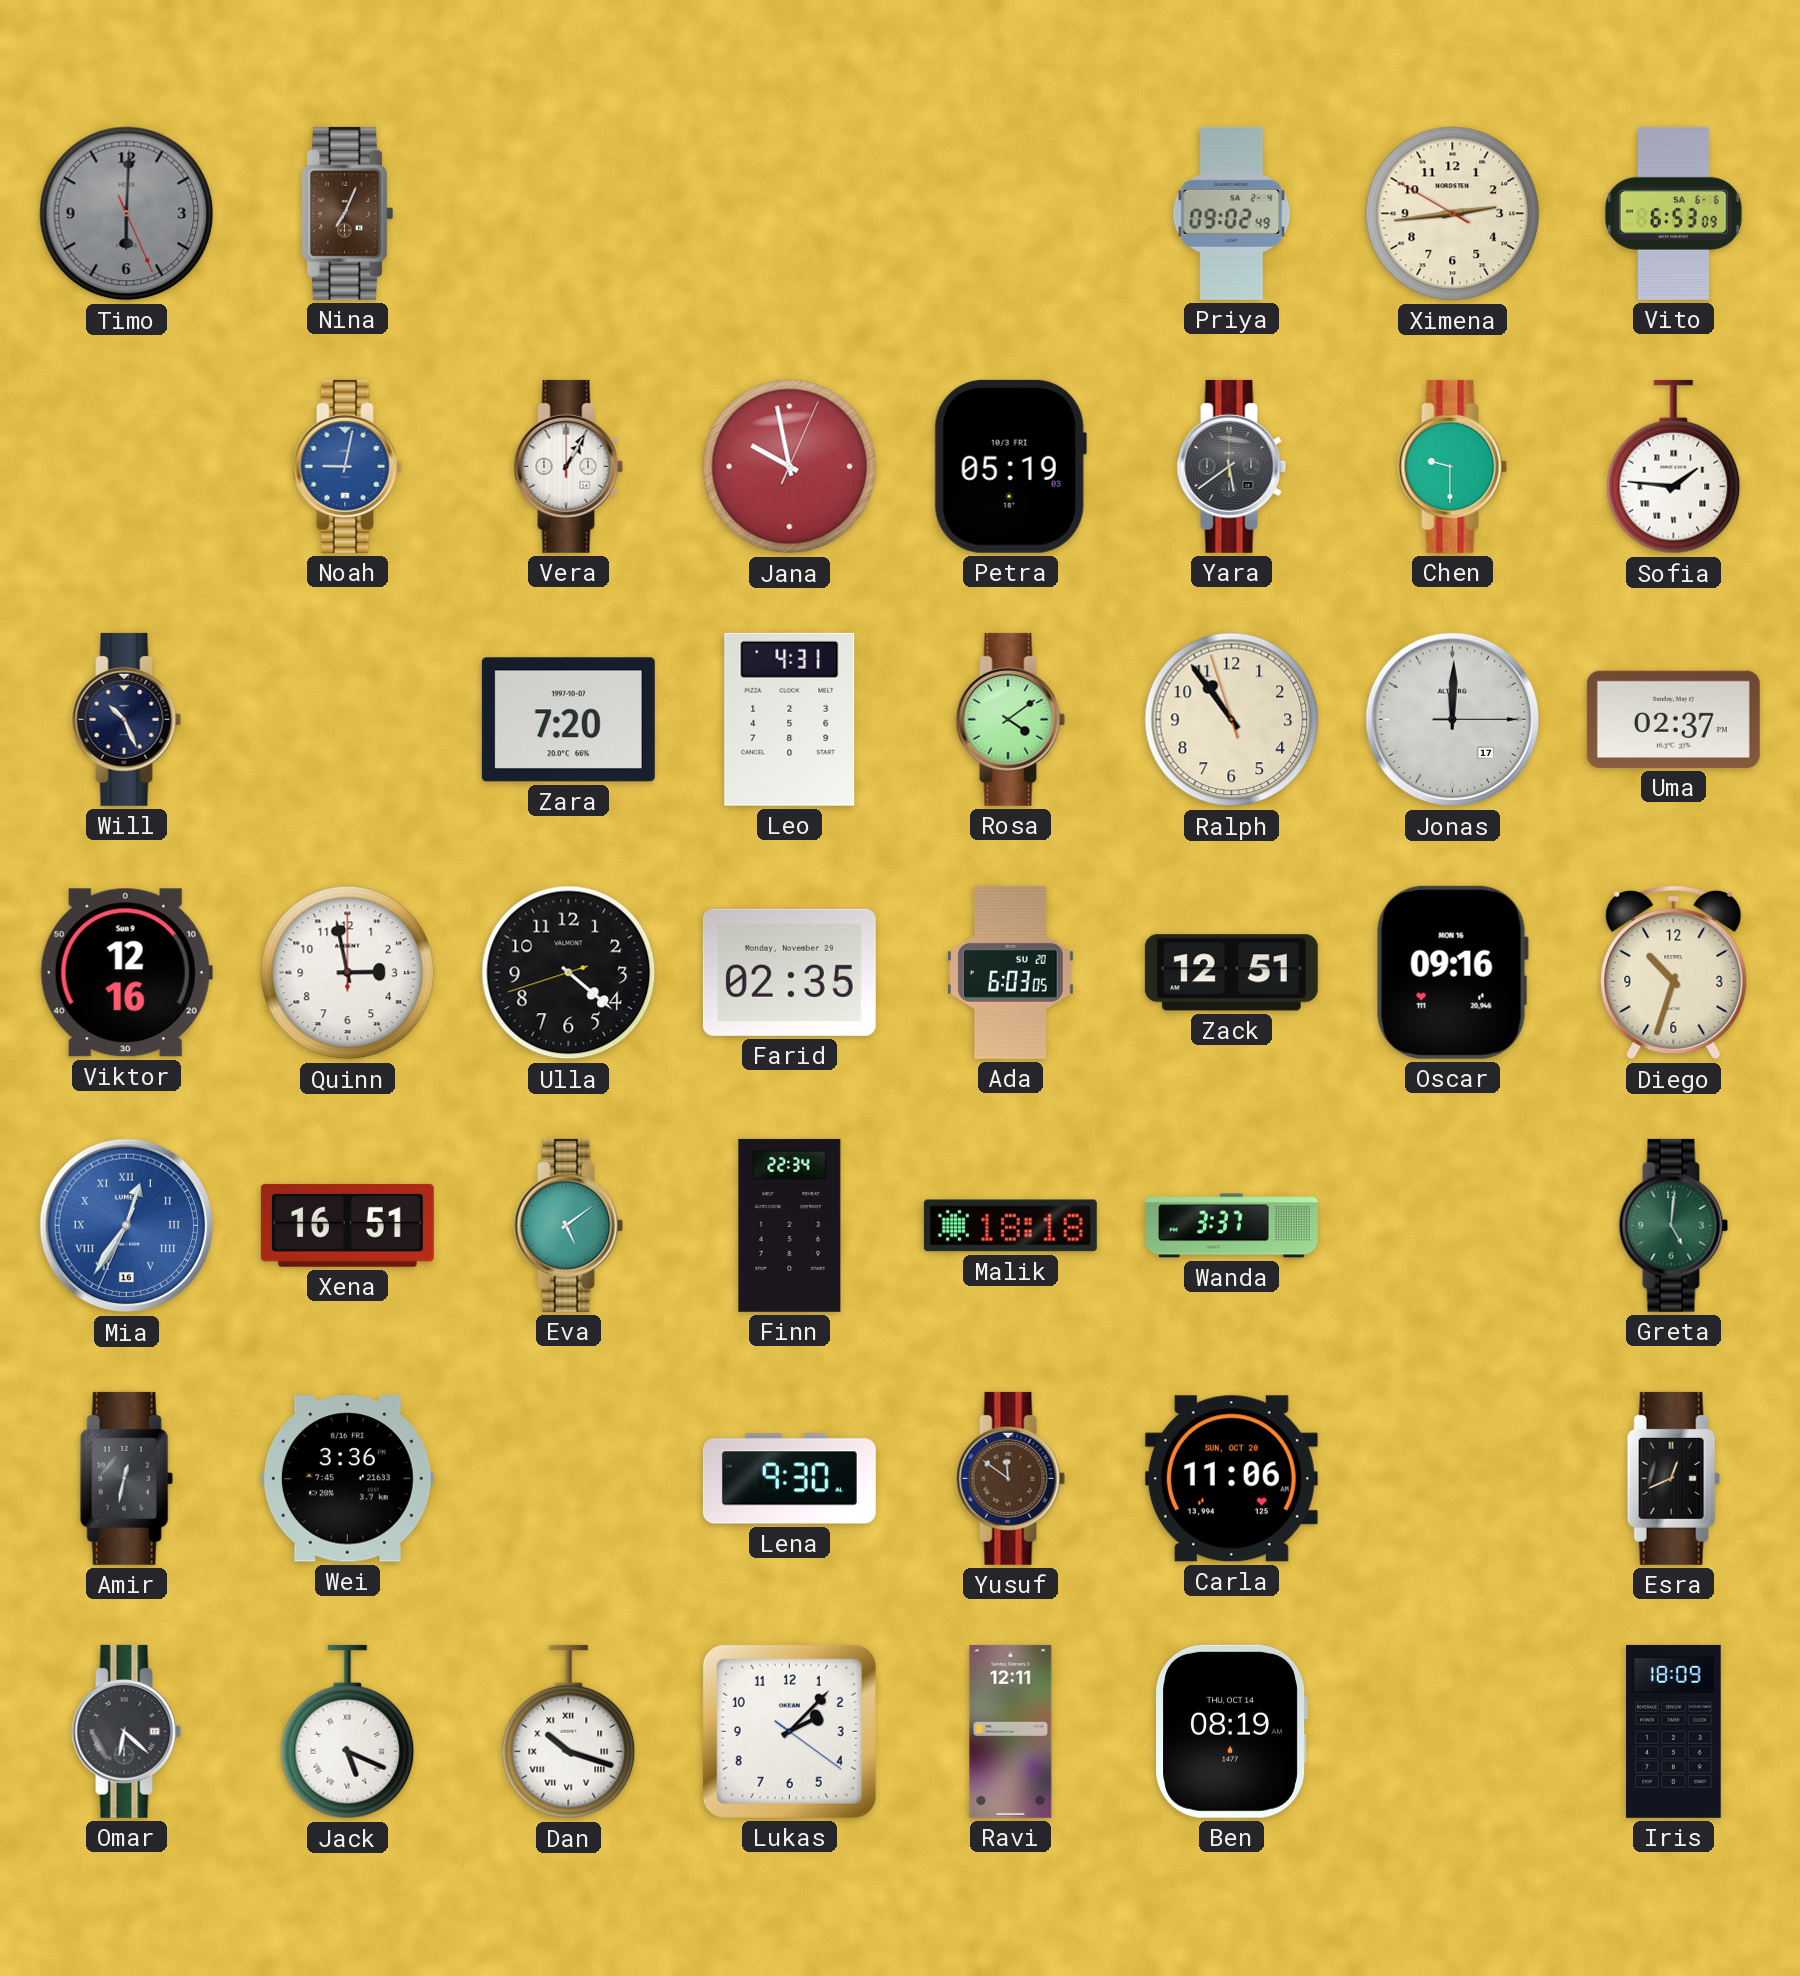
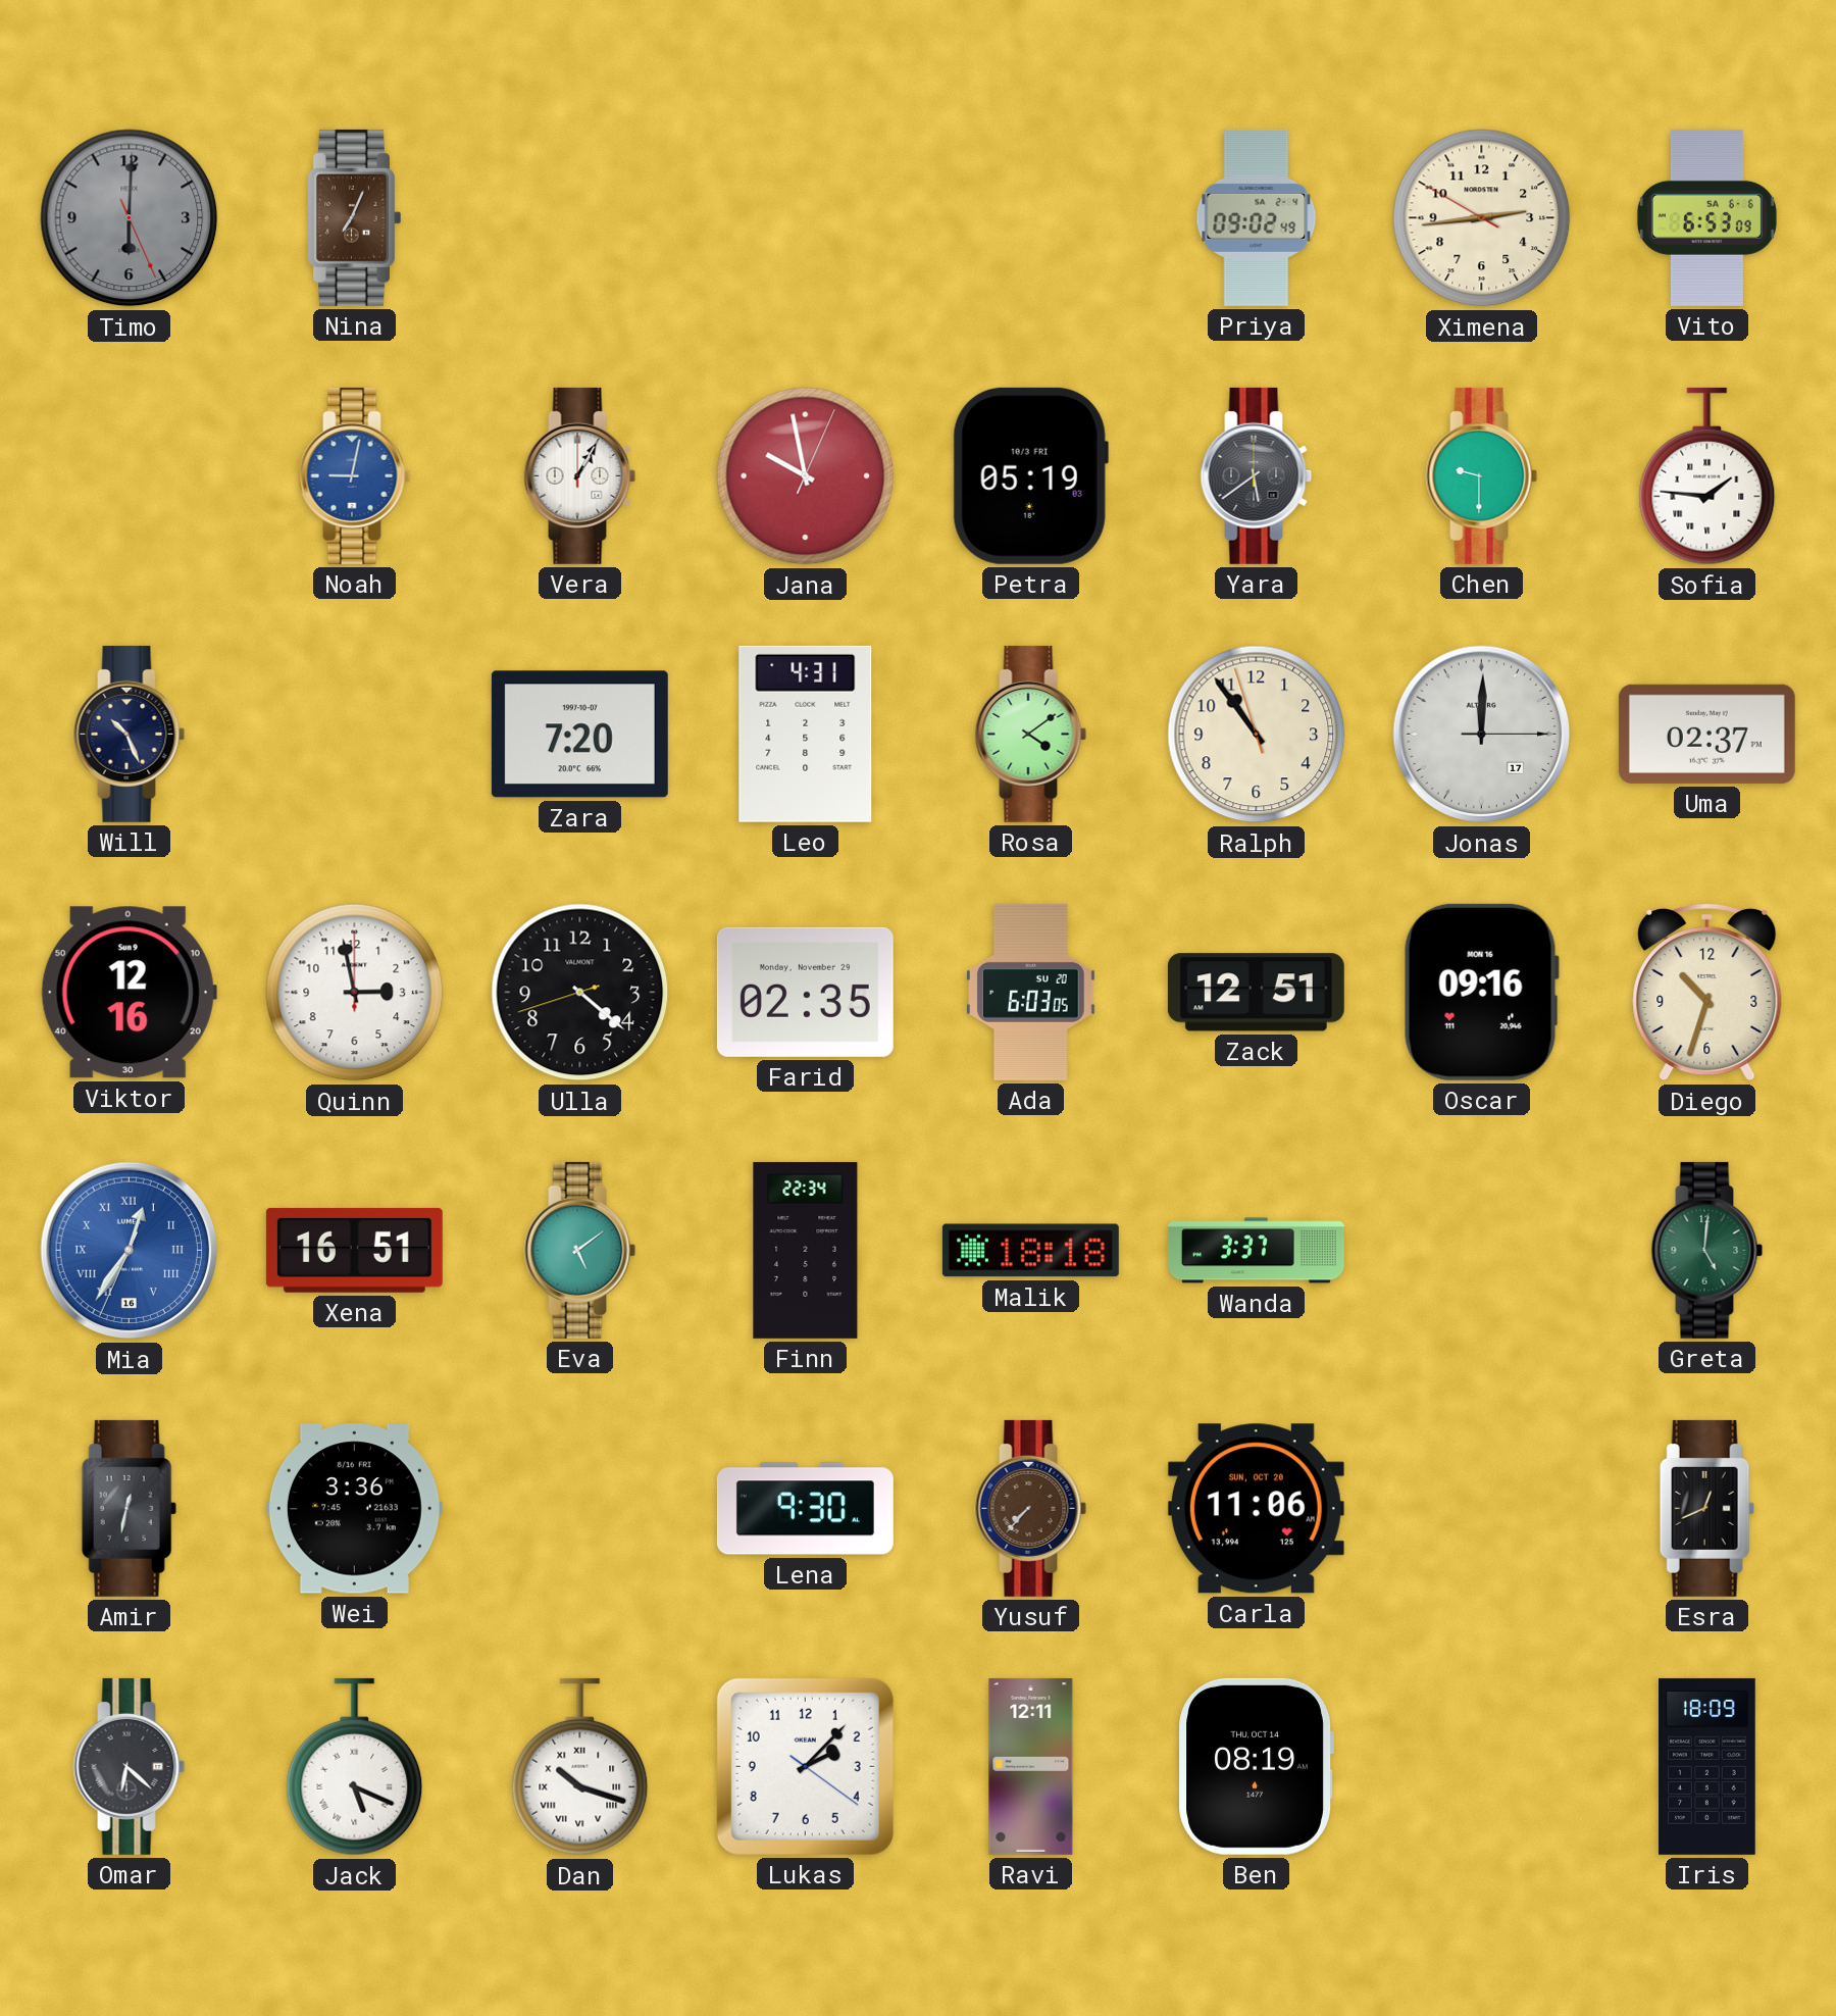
Yusuf: 11:51 -> 7:37
